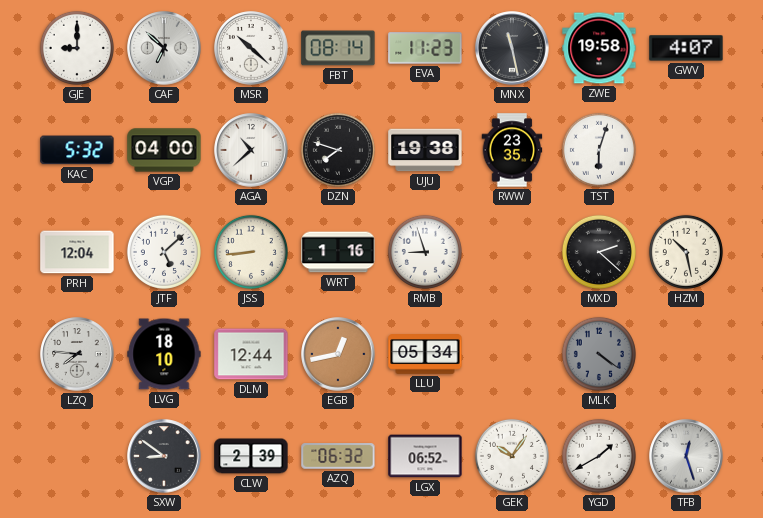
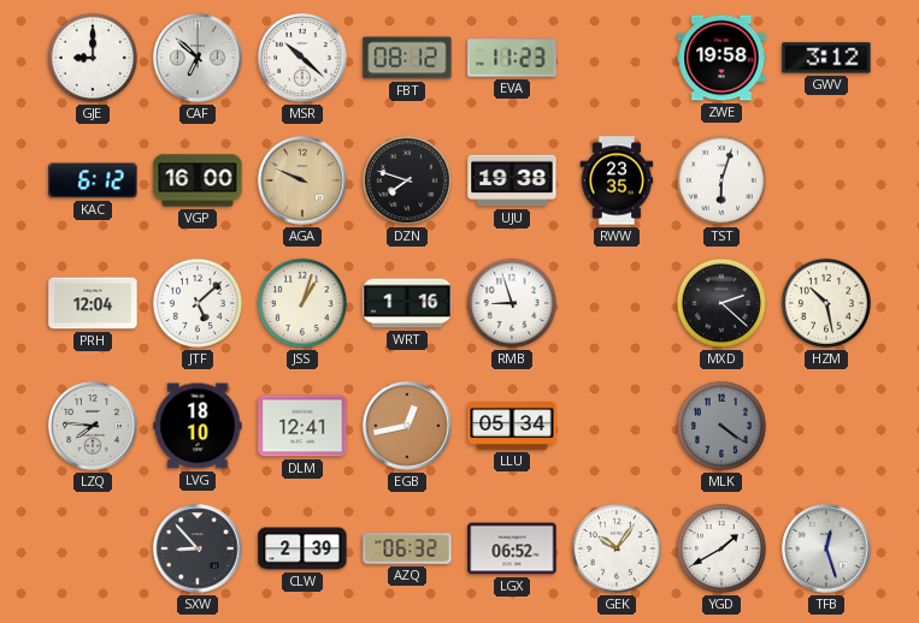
FBT: 08:14 -> 08:12
MNX: 11:28 -> none
GWV: 4:07 -> 3:12
KAC: 5:32 -> 6:12
VGP: 04:00 -> 16:00
AGA: 10:38 -> 9:49
AGA dial: white -> champagne
JSS: 8:44 -> 1:03
DLM: 12:44 -> 12:41
SXW: 8:51 -> 8:53
